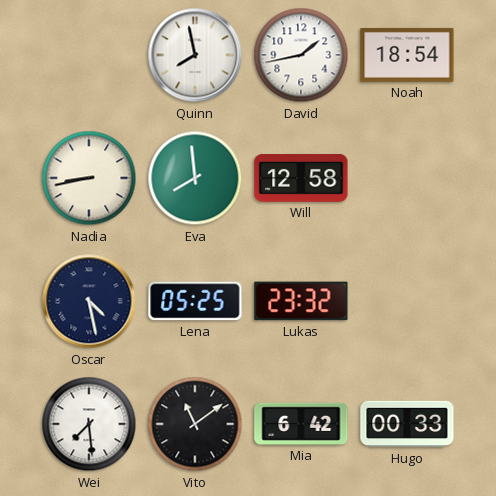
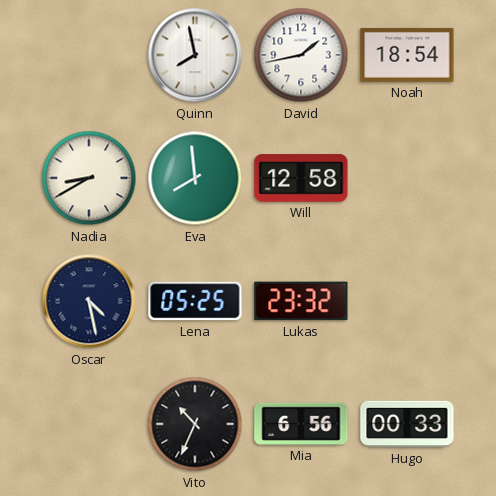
Nadia: 8:43 -> 8:40
Wei: 7:29 -> none
Vito: 11:09 -> 10:34
Mia: 6:42 -> 6:56
